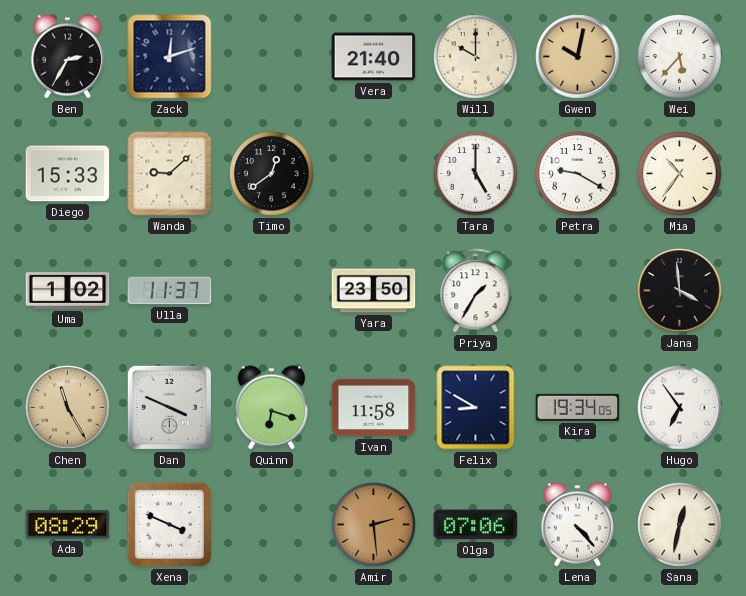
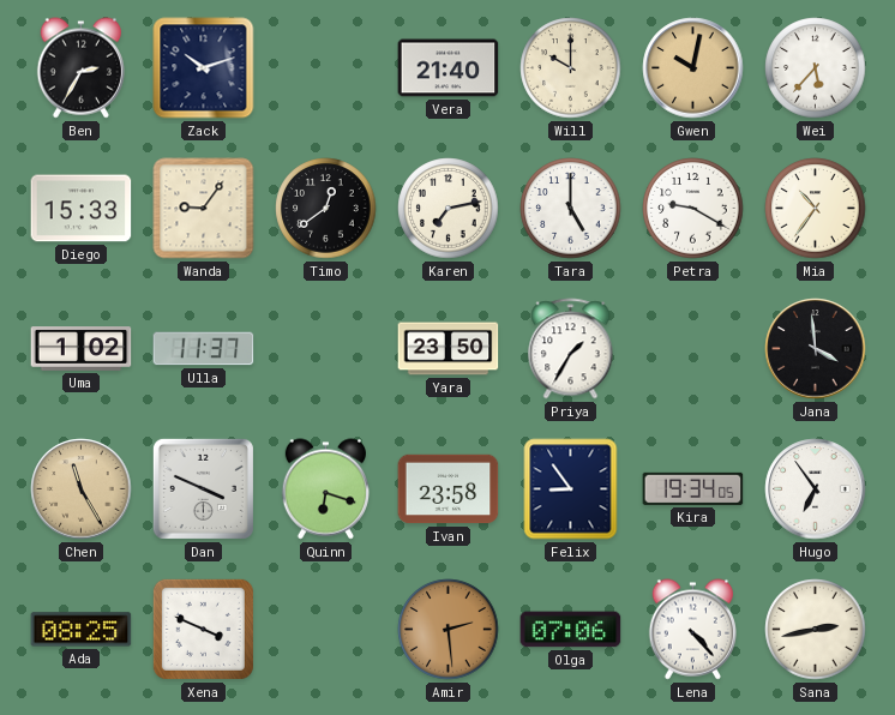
Zack: 12:12 -> 10:12
Wanda: 9:08 -> 9:06
Karen: none -> 7:13
Ivan: 11:58 -> 23:58
Felix: 8:50 -> 8:54
Ada: 08:29 -> 08:25
Sana: 12:32 -> 2:43
